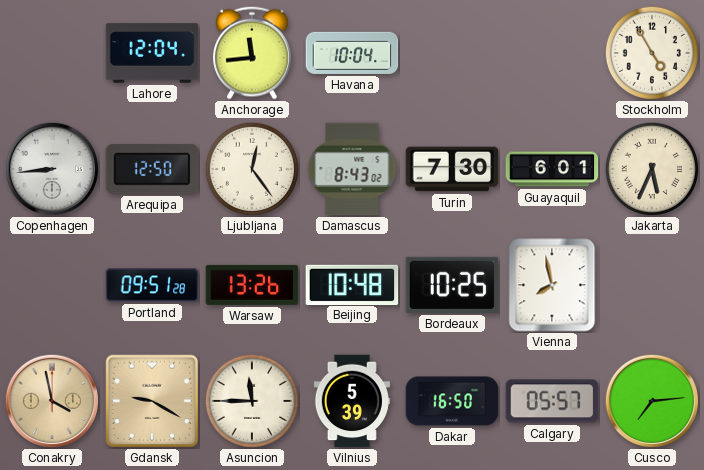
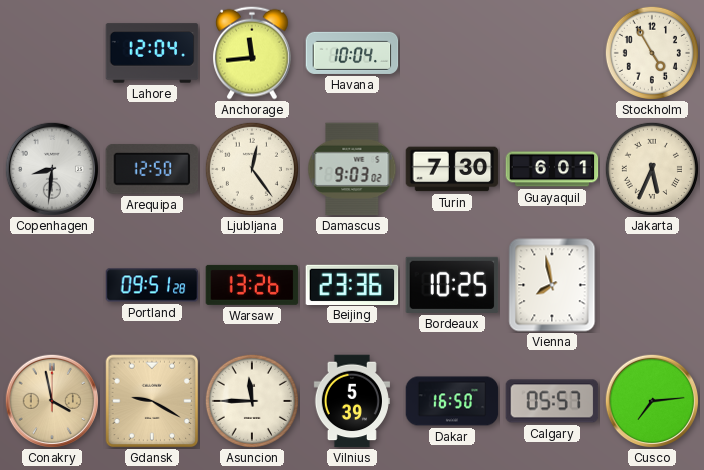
Copenhagen: 8:44 -> 8:31
Damascus: 8:43 -> 9:03
Beijing: 10:48 -> 23:36
